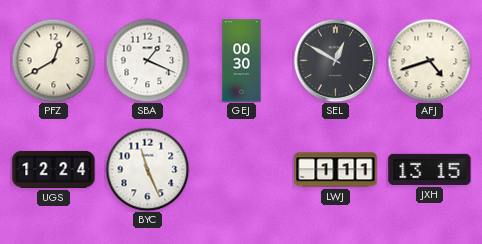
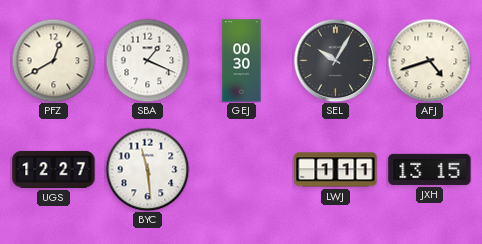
SEL: 12:50 -> 10:05
UGS: 12:24 -> 12:27
BYC: 11:26 -> 11:29
